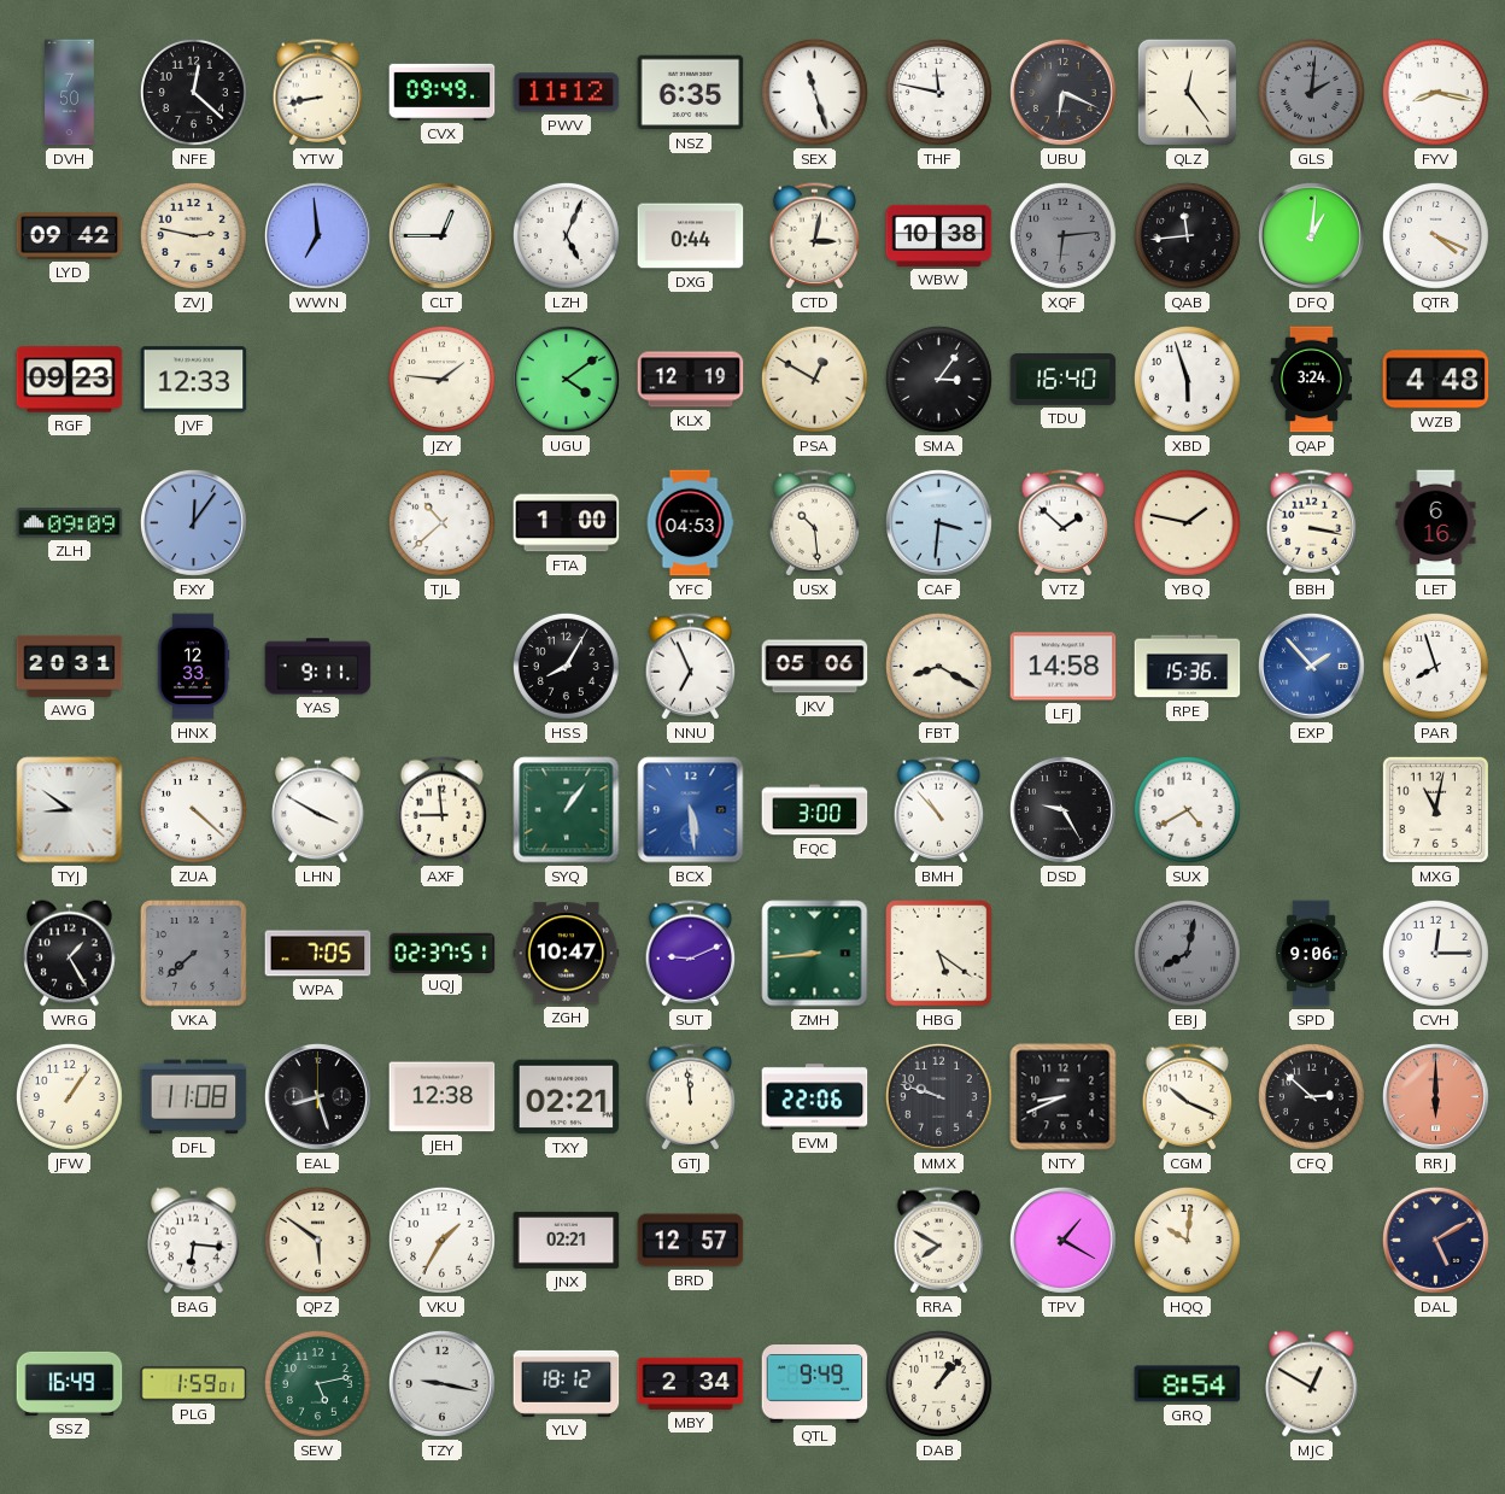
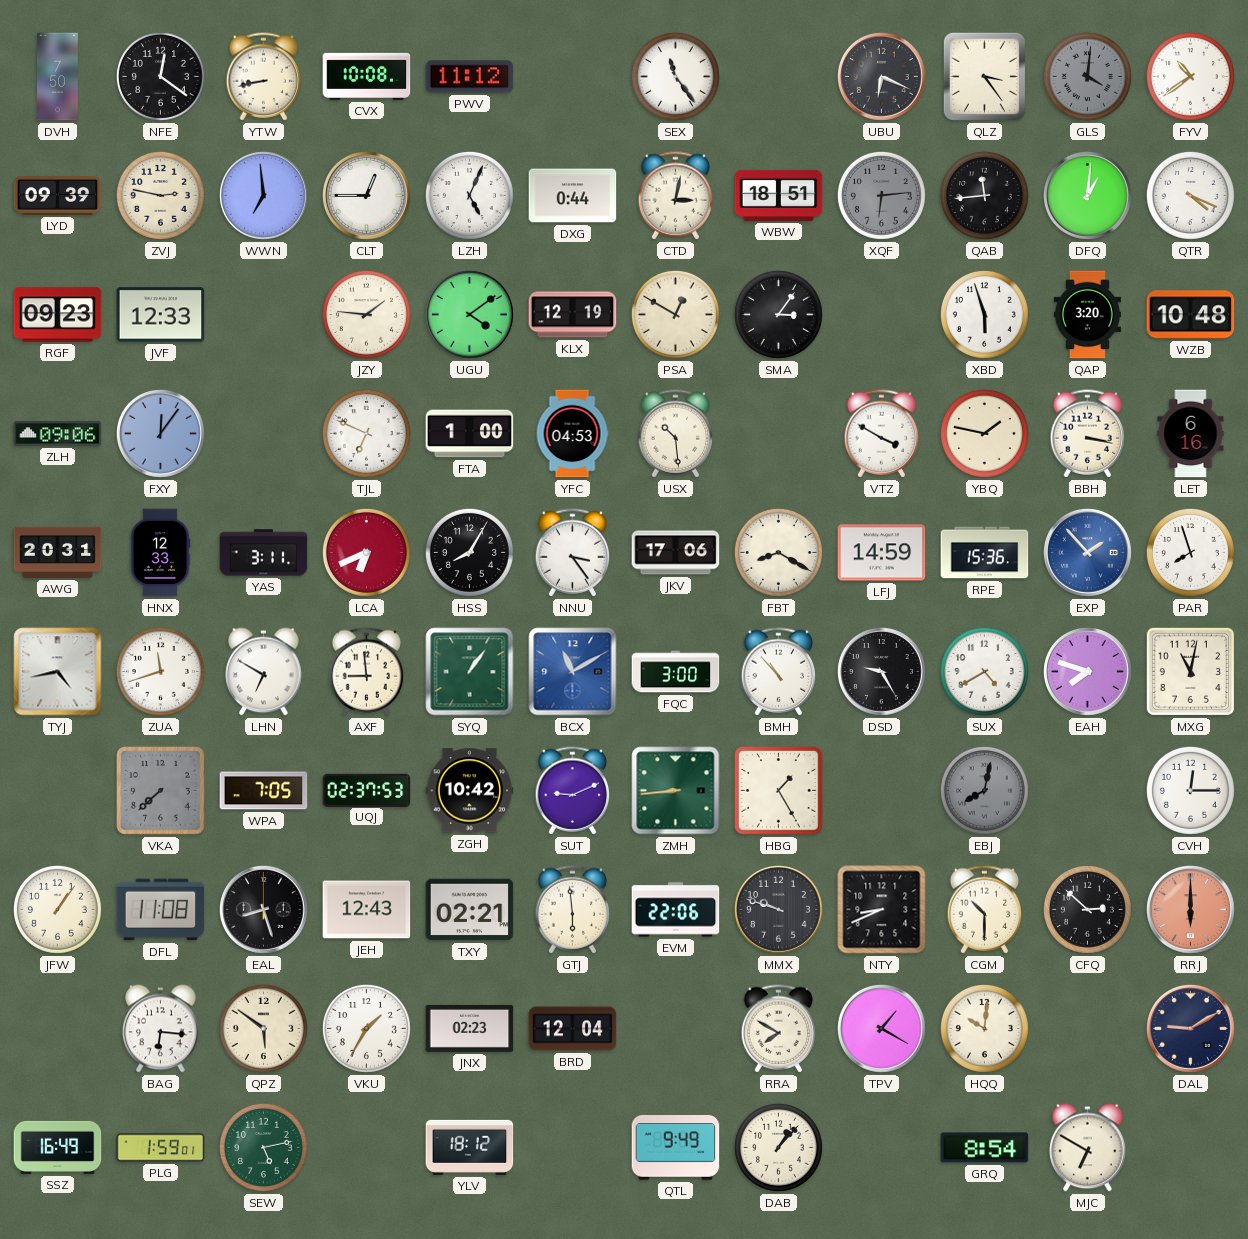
NFE: 12:22 -> 12:21
CVX: 09:49 -> 10:08
NSZ: 6:35 -> none
SEX: 11:27 -> 11:24
THF: 11:47 -> none
QLZ: 12:24 -> 3:24
GLS: 2:01 -> 4:01
FYV: 8:17 -> 10:39
LYD: 09:42 -> 09:39
WBW: 10:38 -> 18:51
TDU: 16:40 -> none
QAP: 3:24 -> 3:20
WZB: 4:48 -> 10:48
ZLH: 09:09 -> 09:06
TJL: 10:38 -> 6:49
CAF: 3:31 -> none
VTZ: 1:52 -> 3:50
YAS: 9:11 -> 3:11
LCA: none -> 6:41
NNU: 6:56 -> 3:24
JKV: 05:06 -> 17:06
LFJ: 14:58 -> 14:59
TYJ: 8:51 -> 4:43
ZUA: 4:22 -> 11:42
LHN: 3:50 -> 6:50
BCX: 5:29 -> 11:10
EAH: none -> 7:48
WRG: 1:25 -> none
UQJ: 02:37:51 -> 02:37:53
ZGH: 10:47 -> 10:42
HBG: 5:21 -> 1:25
SPD: 9:06 -> none
JEH: 12:38 -> 12:43
GTJ: 11:59 -> 5:59
CGM: 10:19 -> 10:30
JNX: 02:21 -> 02:23
BRD: 12:57 -> 12:04
DAL: 5:10 -> 9:10
TZY: 9:17 -> none
MBY: 2:34 -> none
MJC: 12:50 -> 6:50
